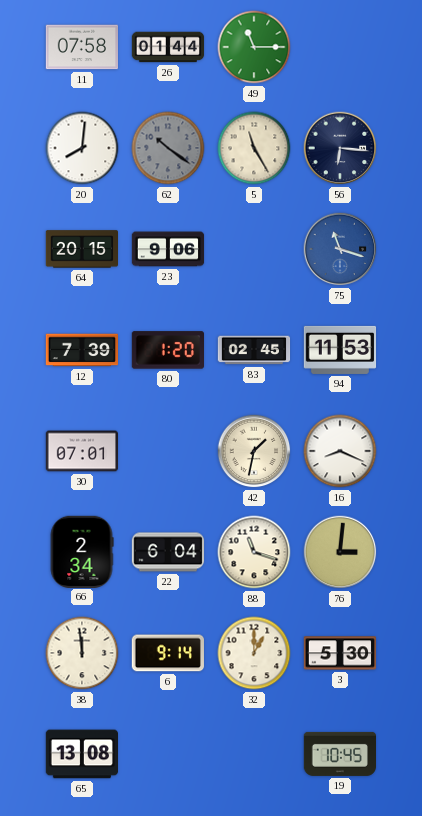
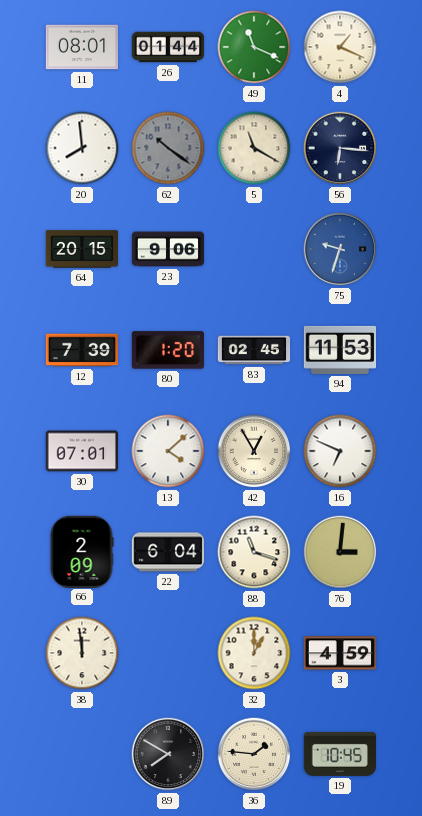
11: 07:58 -> 08:01
49: 11:15 -> 11:19
4: none -> 1:19
20: 8:01 -> 7:59
5: 11:25 -> 11:20
75: 11:18 -> 9:33
13: none -> 4:08
42: 1:32 -> 12:55
16: 8:19 -> 6:49
66: 2:34 -> 2:09
6: 9:14 -> none
3: 5:30 -> 4:59
65: 13:08 -> none
89: none -> 7:50
36: none -> 1:46
